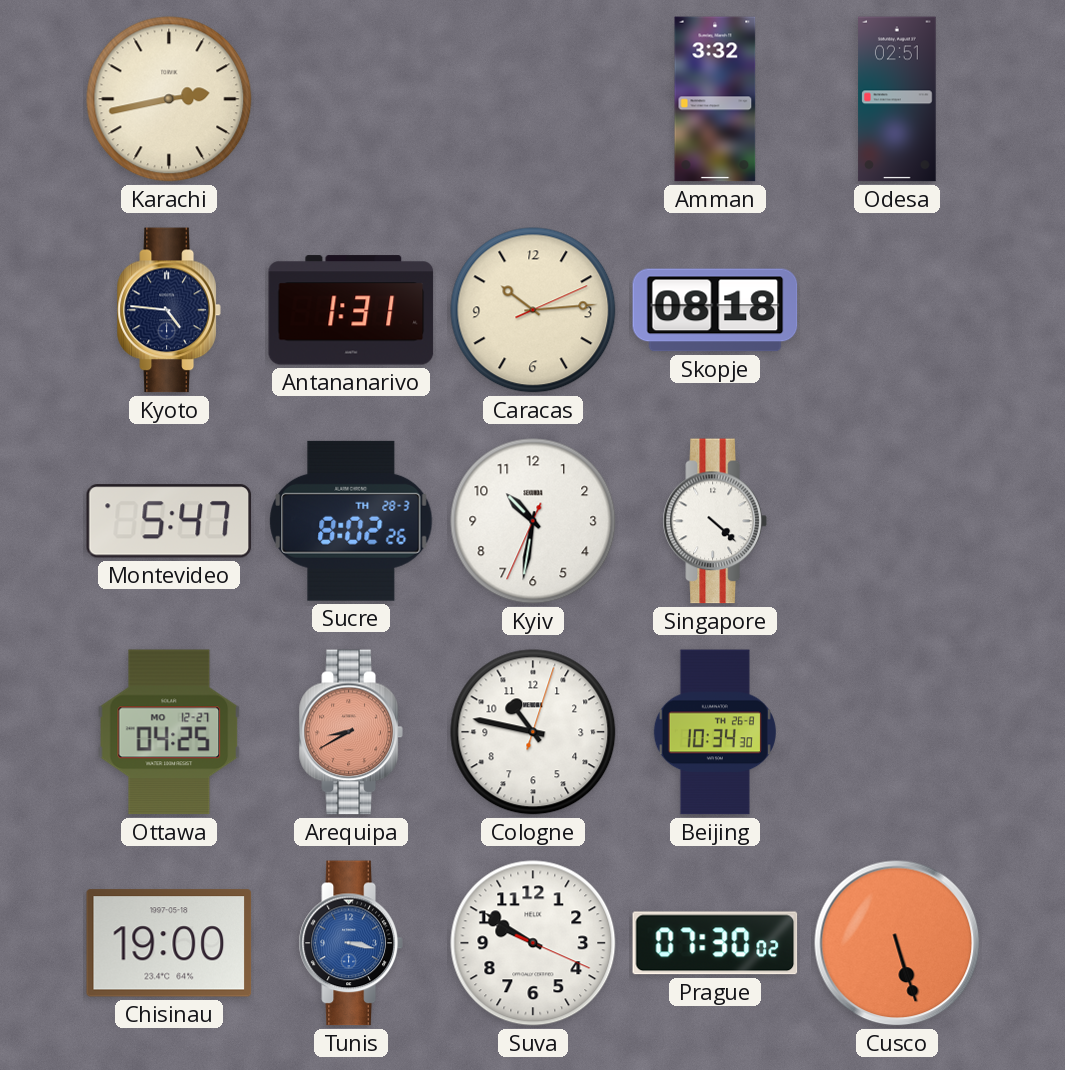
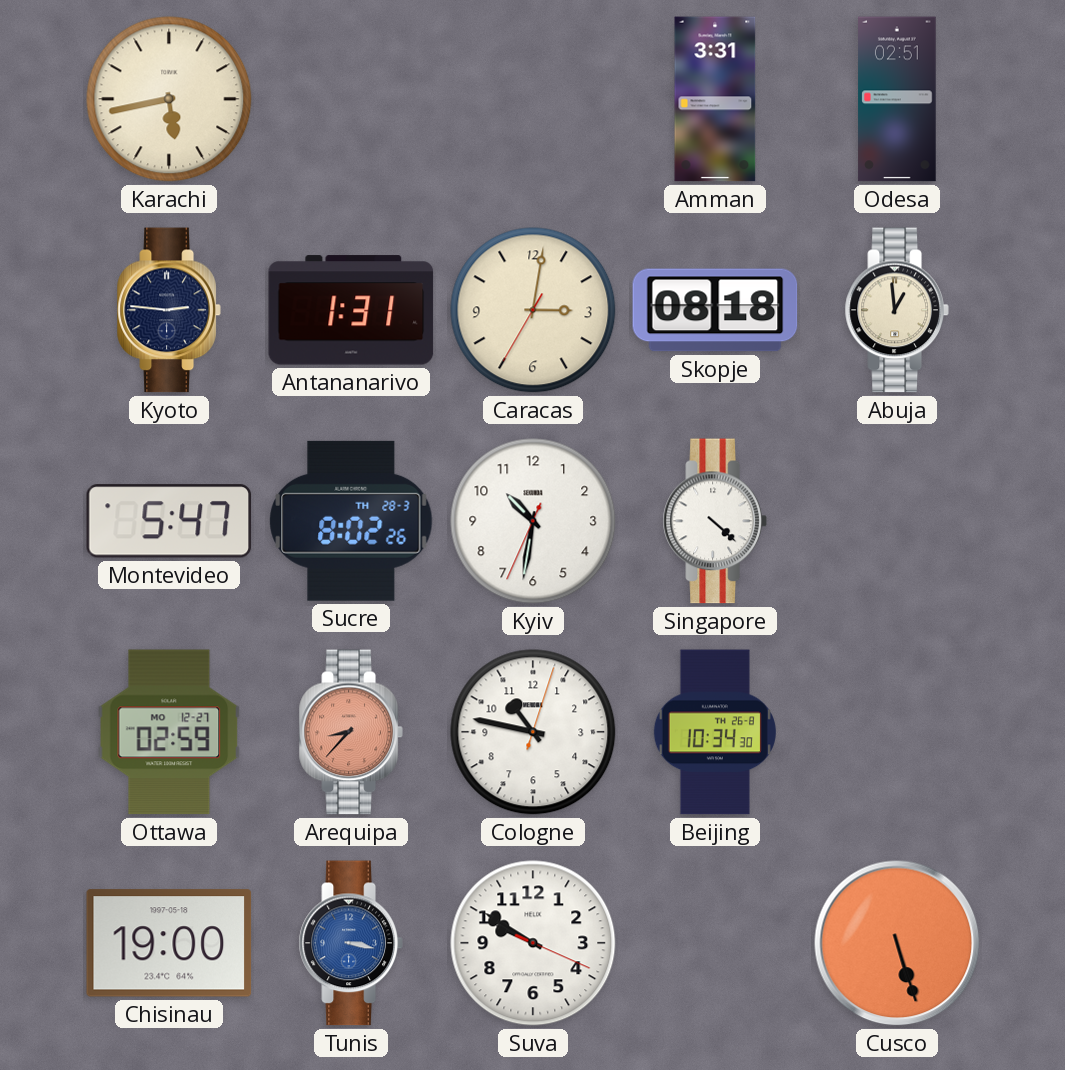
Karachi: 2:43 -> 5:43
Amman: 3:32 -> 3:31
Kyoto: 4:46 -> 2:46
Caracas: 10:14 -> 3:01
Abuja: none -> 12:59
Ottawa: 04:25 -> 02:59
Arequipa: 8:40 -> 8:37
Prague: 07:30 -> none
